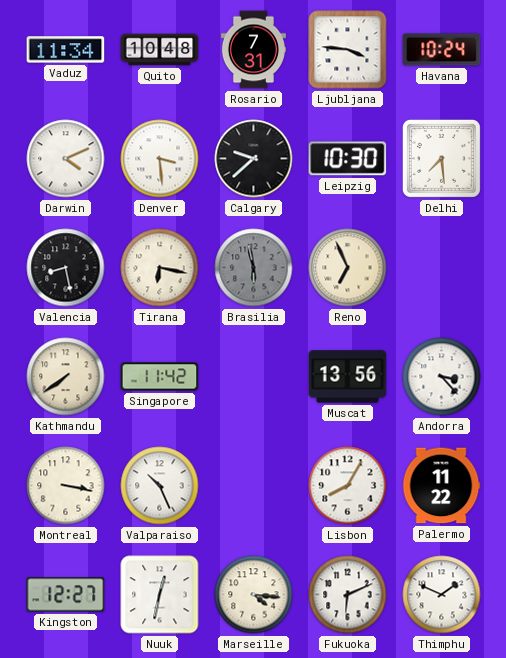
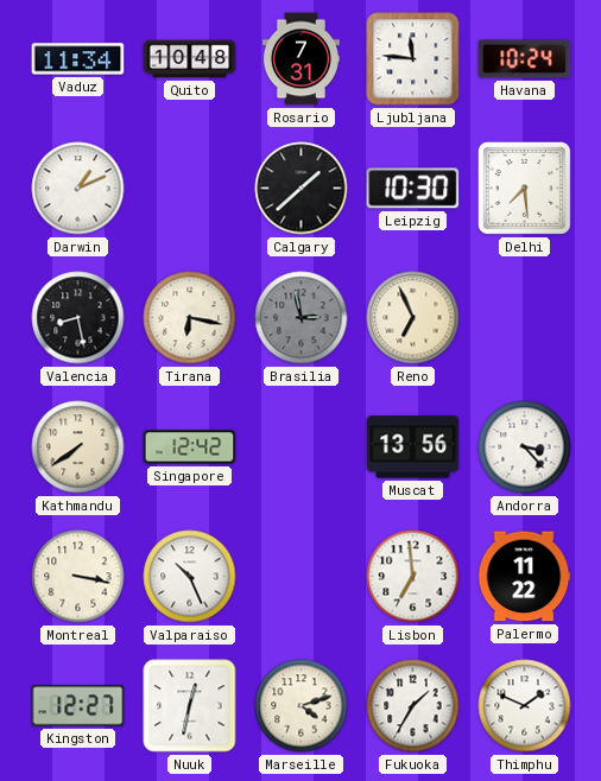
Ljubljana: 3:46 -> 11:46
Darwin: 4:11 -> 1:11
Denver: 3:29 -> none
Calgary: 9:38 -> 1:38
Brasilia: 5:58 -> 2:58
Singapore: 11:42 -> 12:42
Lisbon: 8:05 -> 6:59
Marseille: 4:16 -> 4:12
Fukuoka: 6:11 -> 1:35
